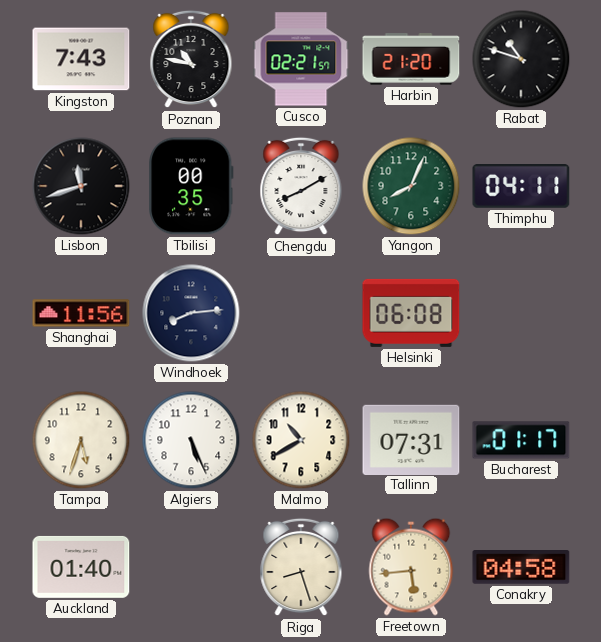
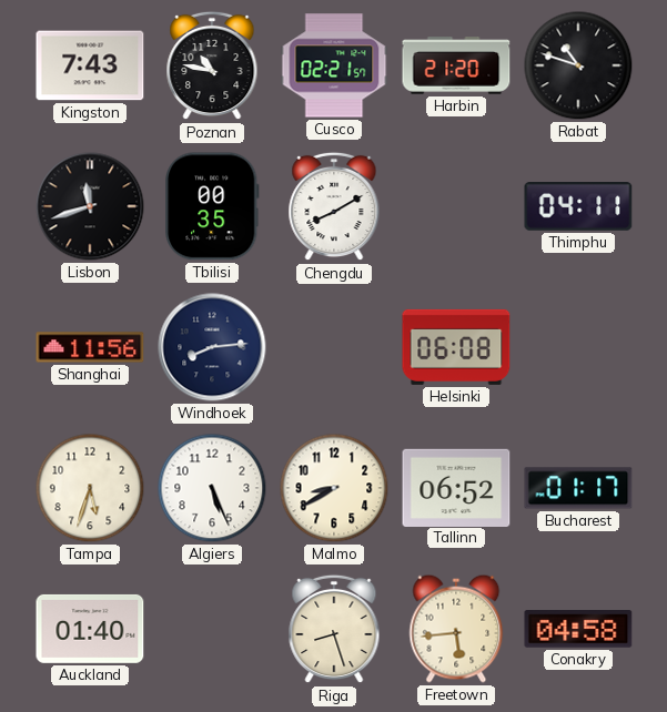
Yangon: 8:04 -> none
Malmo: 10:40 -> 8:40
Tallinn: 07:31 -> 06:52
